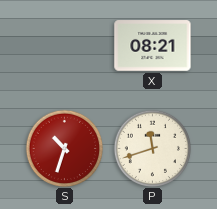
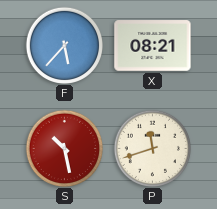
F: none -> 5:37
S: 10:33 -> 10:28
